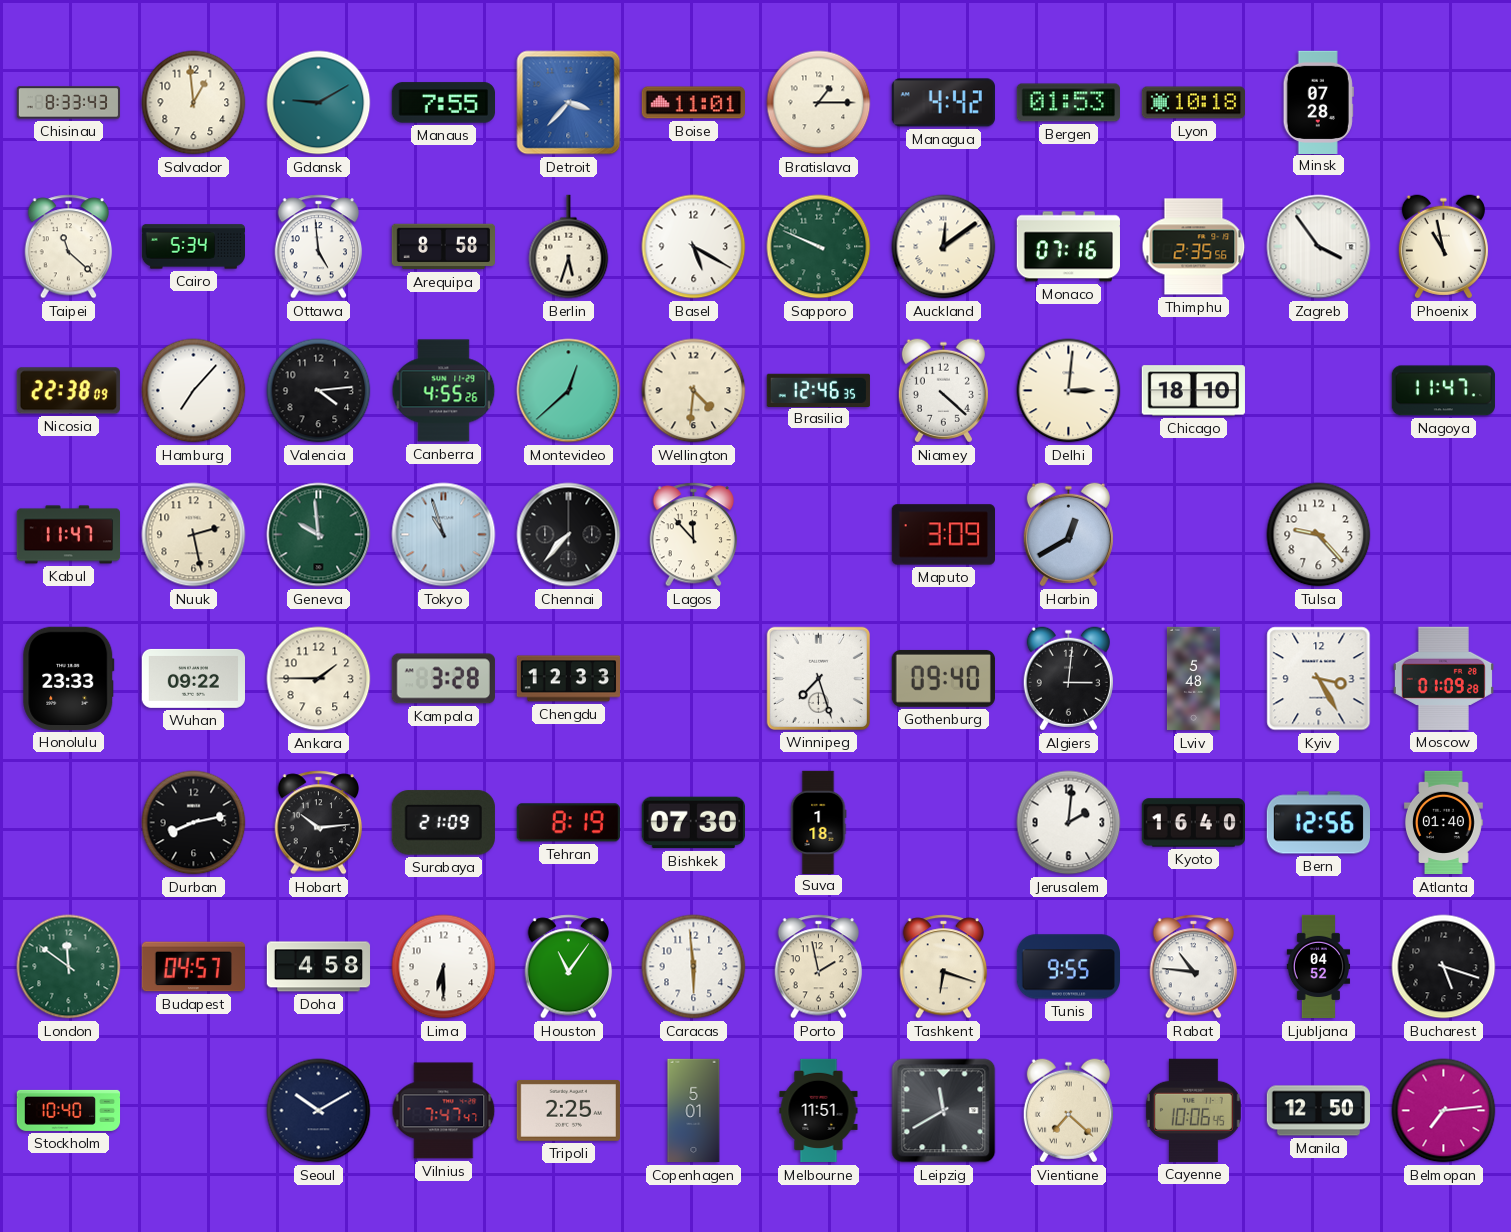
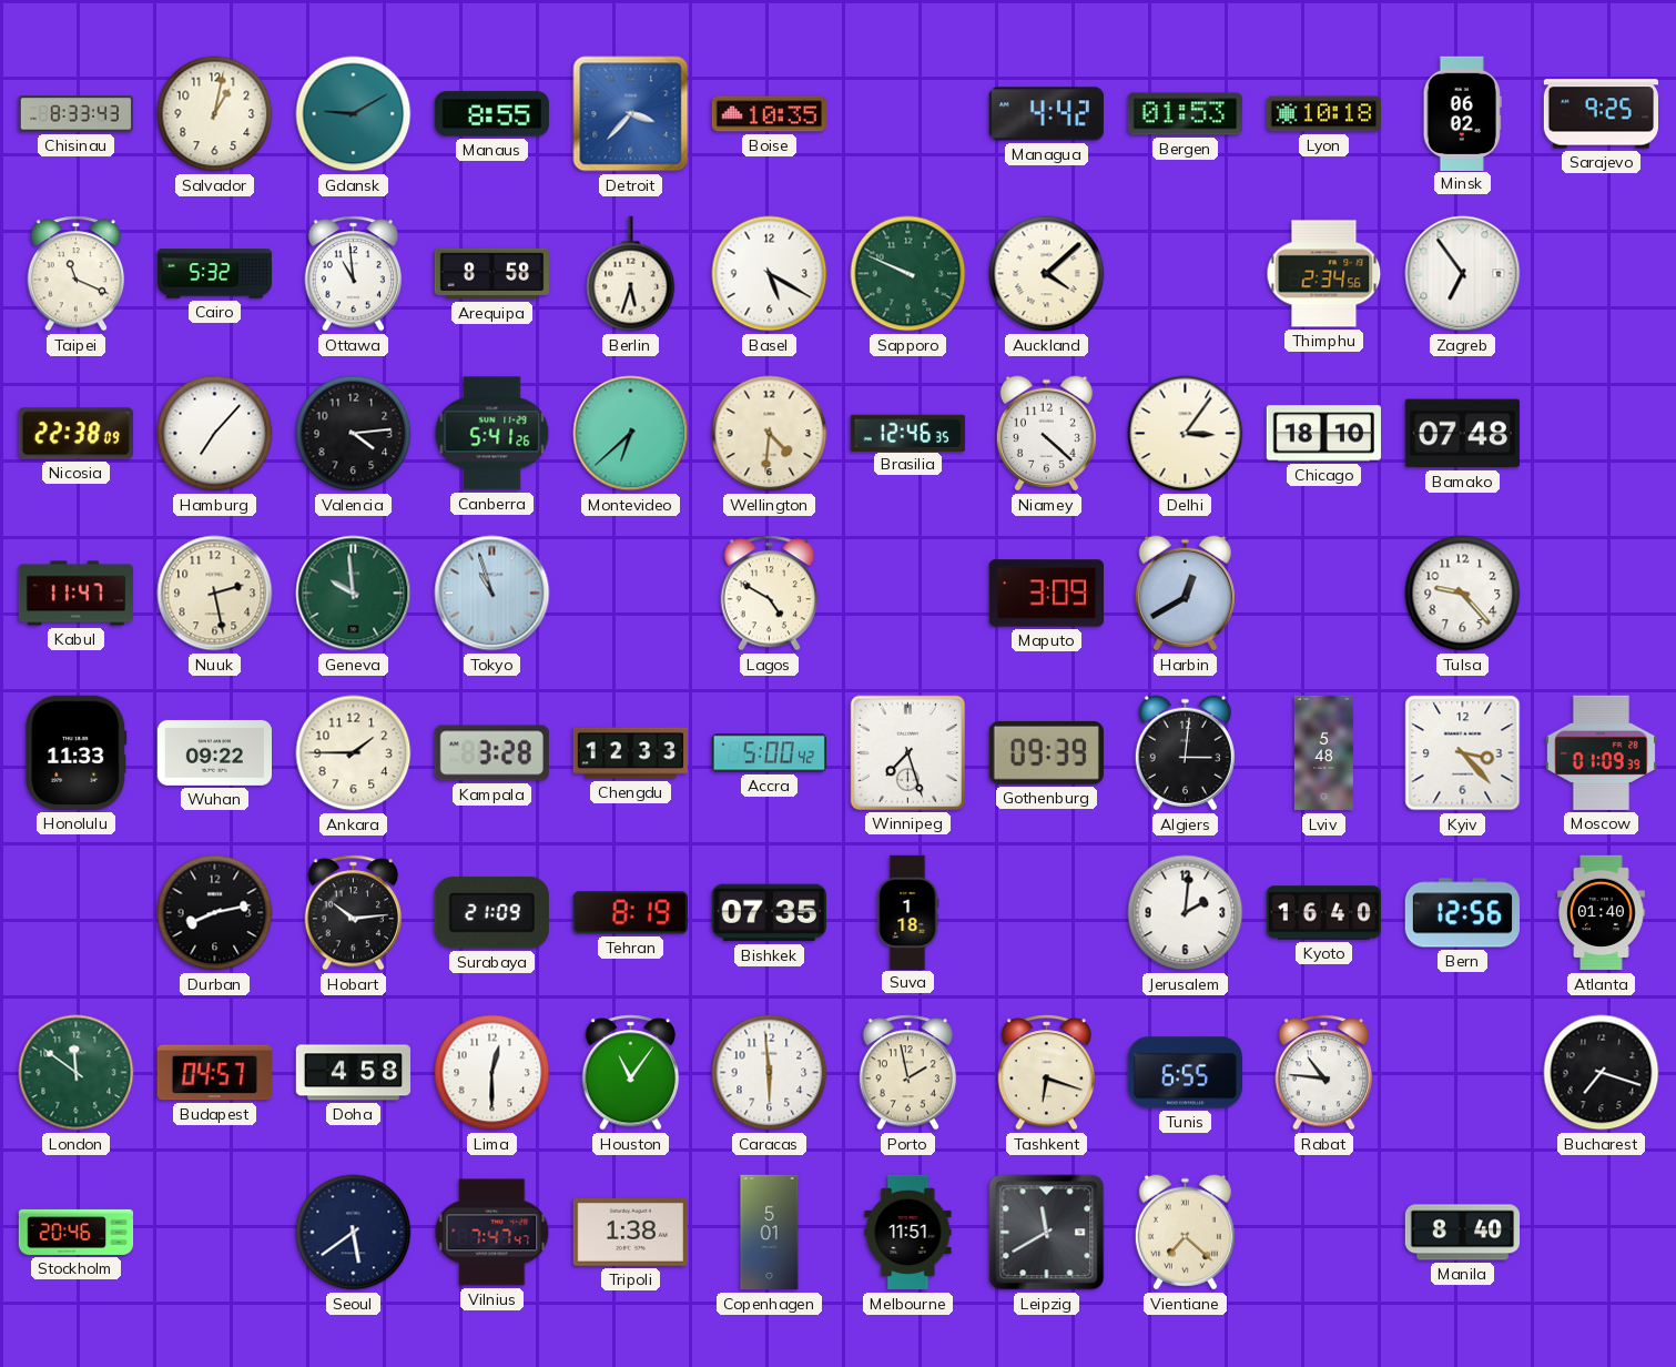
Salvador: 12:59 -> 1:02
Manaus: 7:55 -> 8:55
Boise: 11:01 -> 10:35
Bratislava: 1:15 -> none
Minsk: 07:28 -> 06:02
Sarajevo: none -> 9:25
Taipei: 11:22 -> 11:19
Cairo: 5:34 -> 5:32
Ottawa: 4:59 -> 10:59
Auckland: 12:09 -> 4:08
Monaco: 07:16 -> none
Thimphu: 2:35 -> 2:34
Zagreb: 3:54 -> 6:54
Phoenix: 10:58 -> none
Canberra: 4:55 -> 5:41
Montevideo: 12:38 -> 6:38
Delhi: 3:01 -> 3:06
Bamako: none -> 07:48
Nagoya: 11:47 -> none
Chennai: 7:37 -> none
Lagos: 11:53 -> 4:50
Honolulu: 23:33 -> 11:33
Accra: none -> 5:00
Gothenburg: 09:40 -> 09:39
Kyiv: 3:25 -> 3:23
Moscow: 01:09:28 -> 01:09:39
Bishkek: 07:30 -> 07:35
Lima: 6:30 -> 12:30
Tunis: 9:55 -> 6:55
Ljubljana: 04:52 -> none
Bucharest: 5:18 -> 7:18
Stockholm: 10:40 -> 20:46
Seoul: 10:10 -> 5:39
Tripoli: 2:25 -> 1:38
Cayenne: 10:06 -> none
Manila: 12:50 -> 8:40
Belmopan: 7:14 -> none
